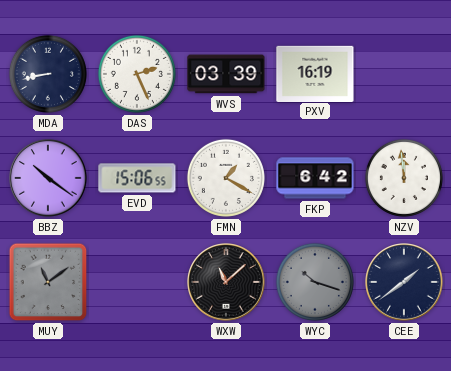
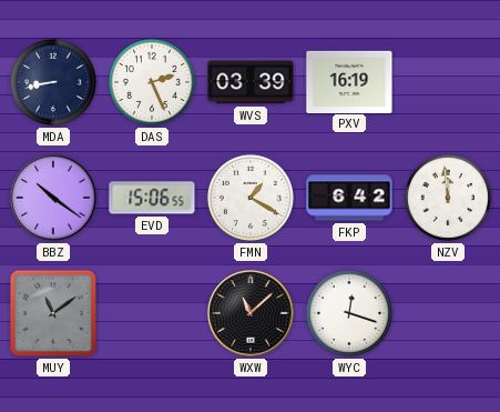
WYC: 10:18 -> 12:18
WYC dial: grey -> white
CEE: 1:39 -> none
